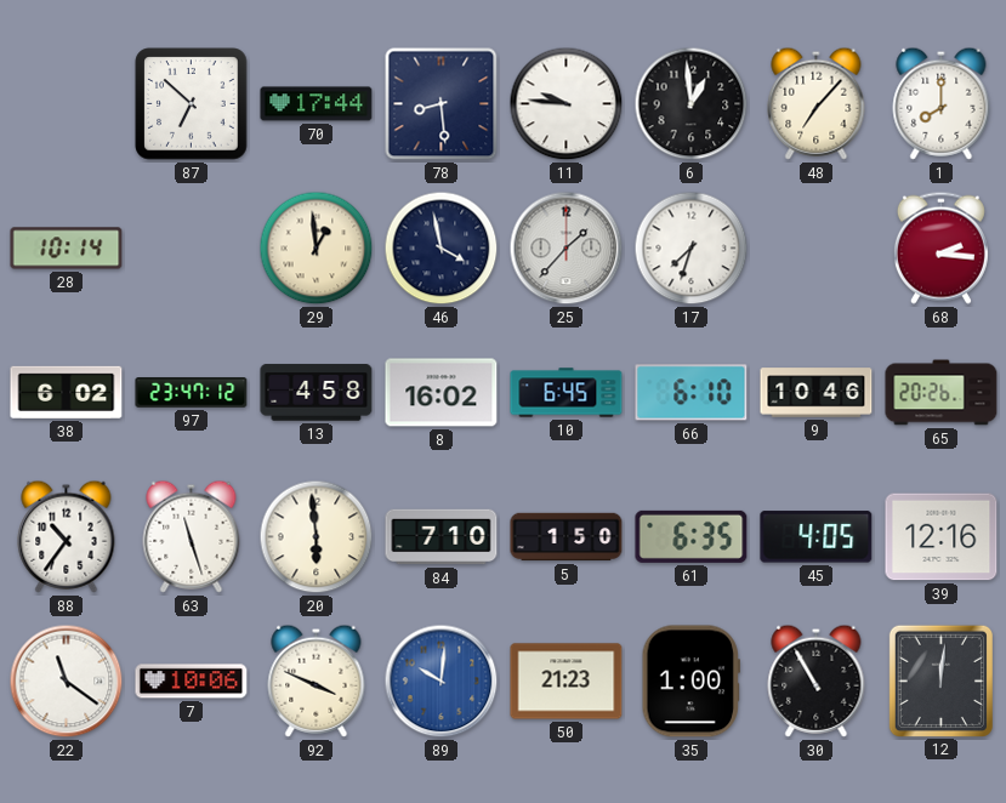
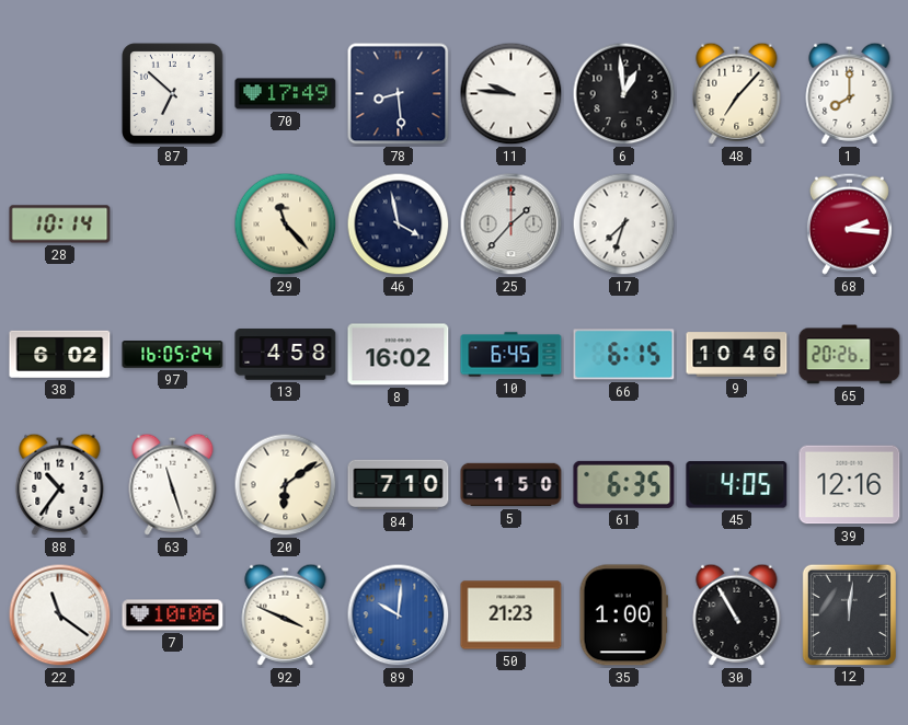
70: 17:44 -> 17:49
29: 12:59 -> 11:23
97: 23:47 -> 16:05
66: 6:10 -> 6:15
20: 5:59 -> 6:09
